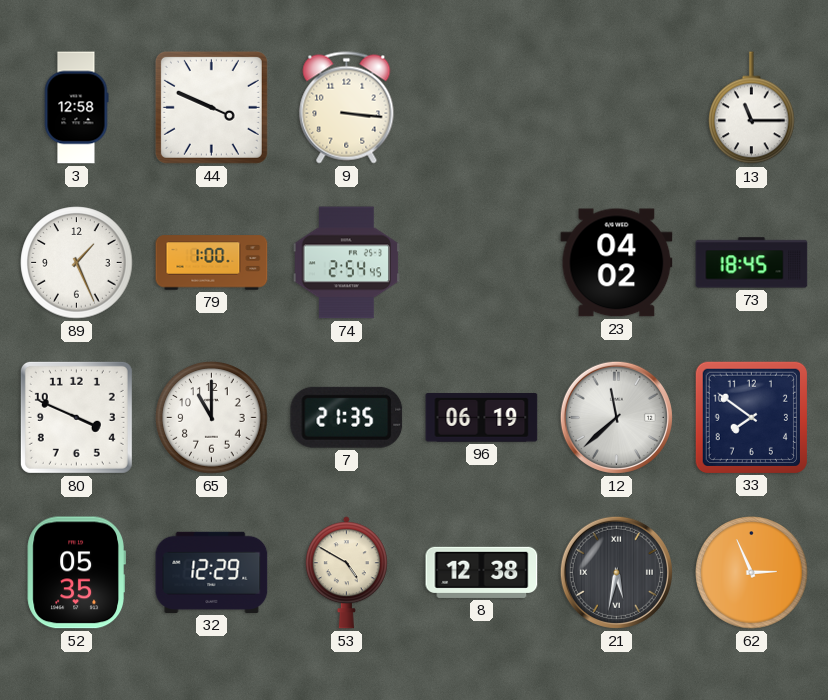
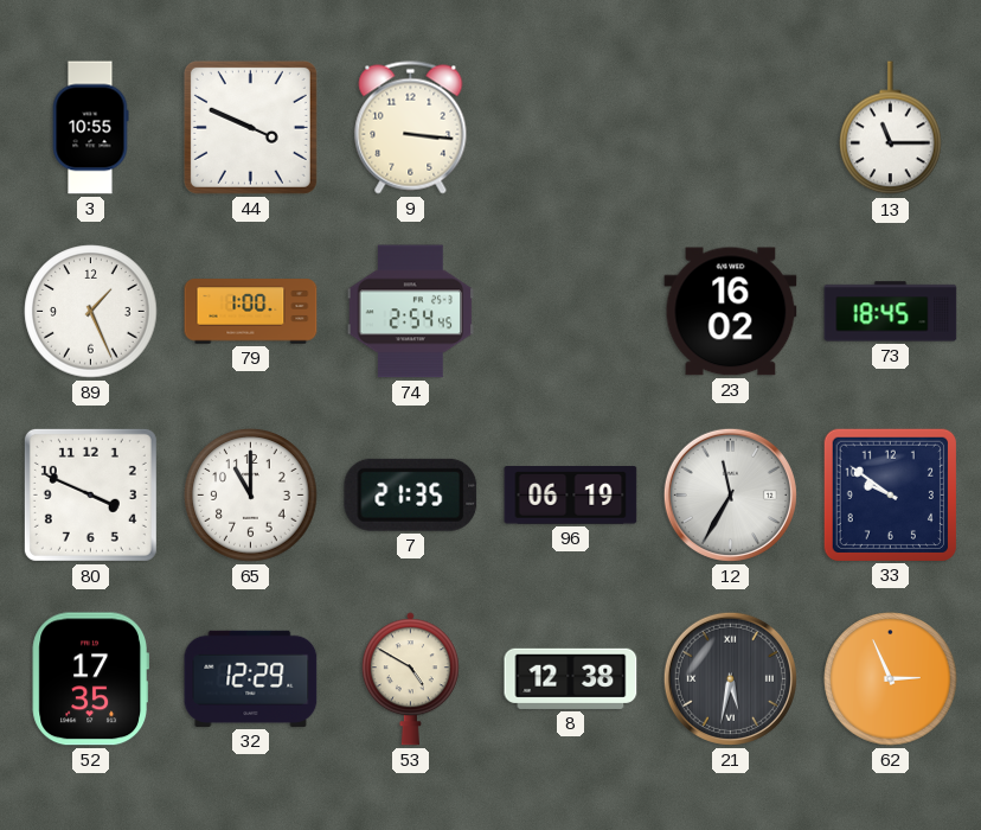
3: 12:58 -> 10:55
23: 04:02 -> 16:02
12: 11:38 -> 11:35
33: 7:51 -> 9:51
52: 05:35 -> 17:35
